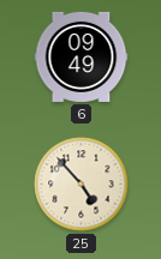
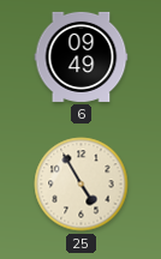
25: 4:53 -> 4:55
